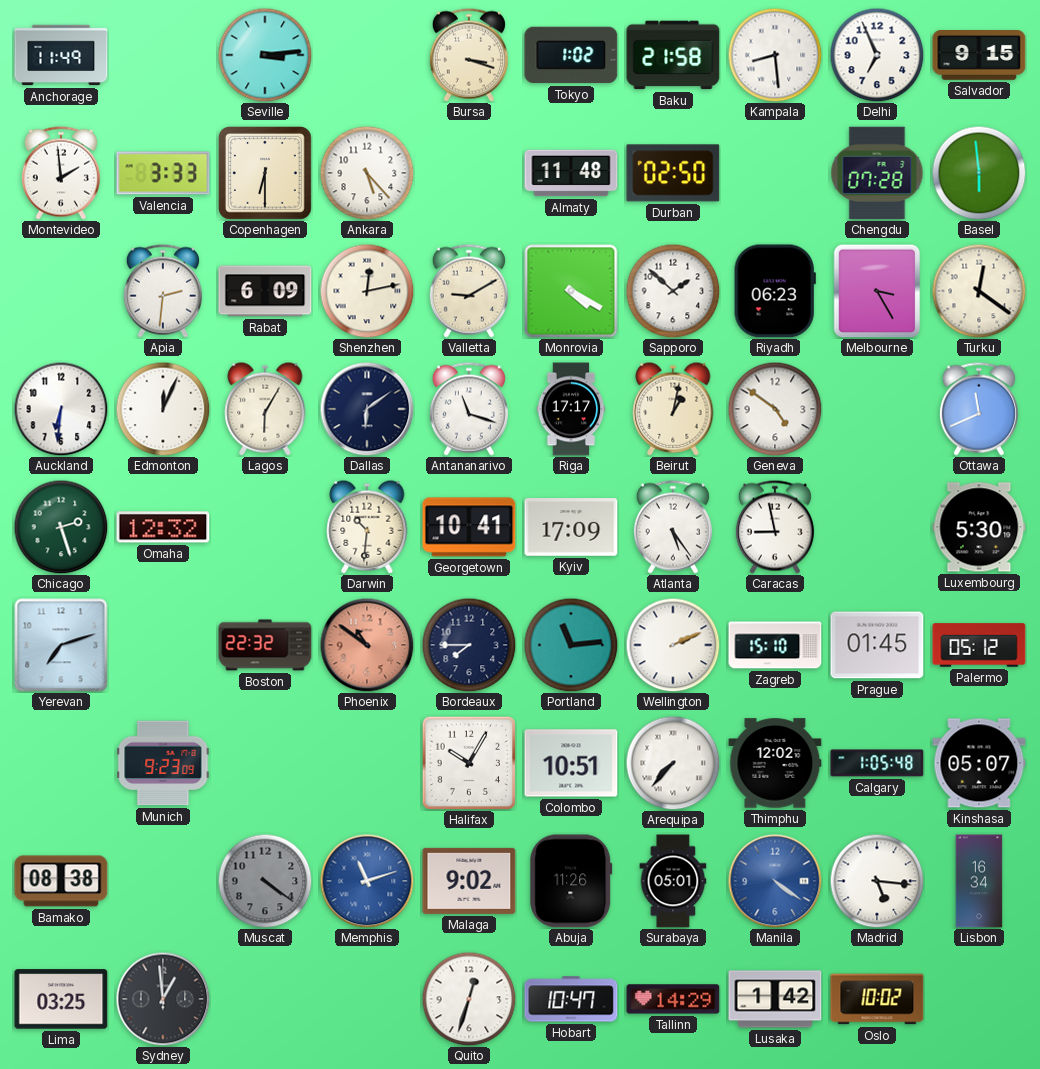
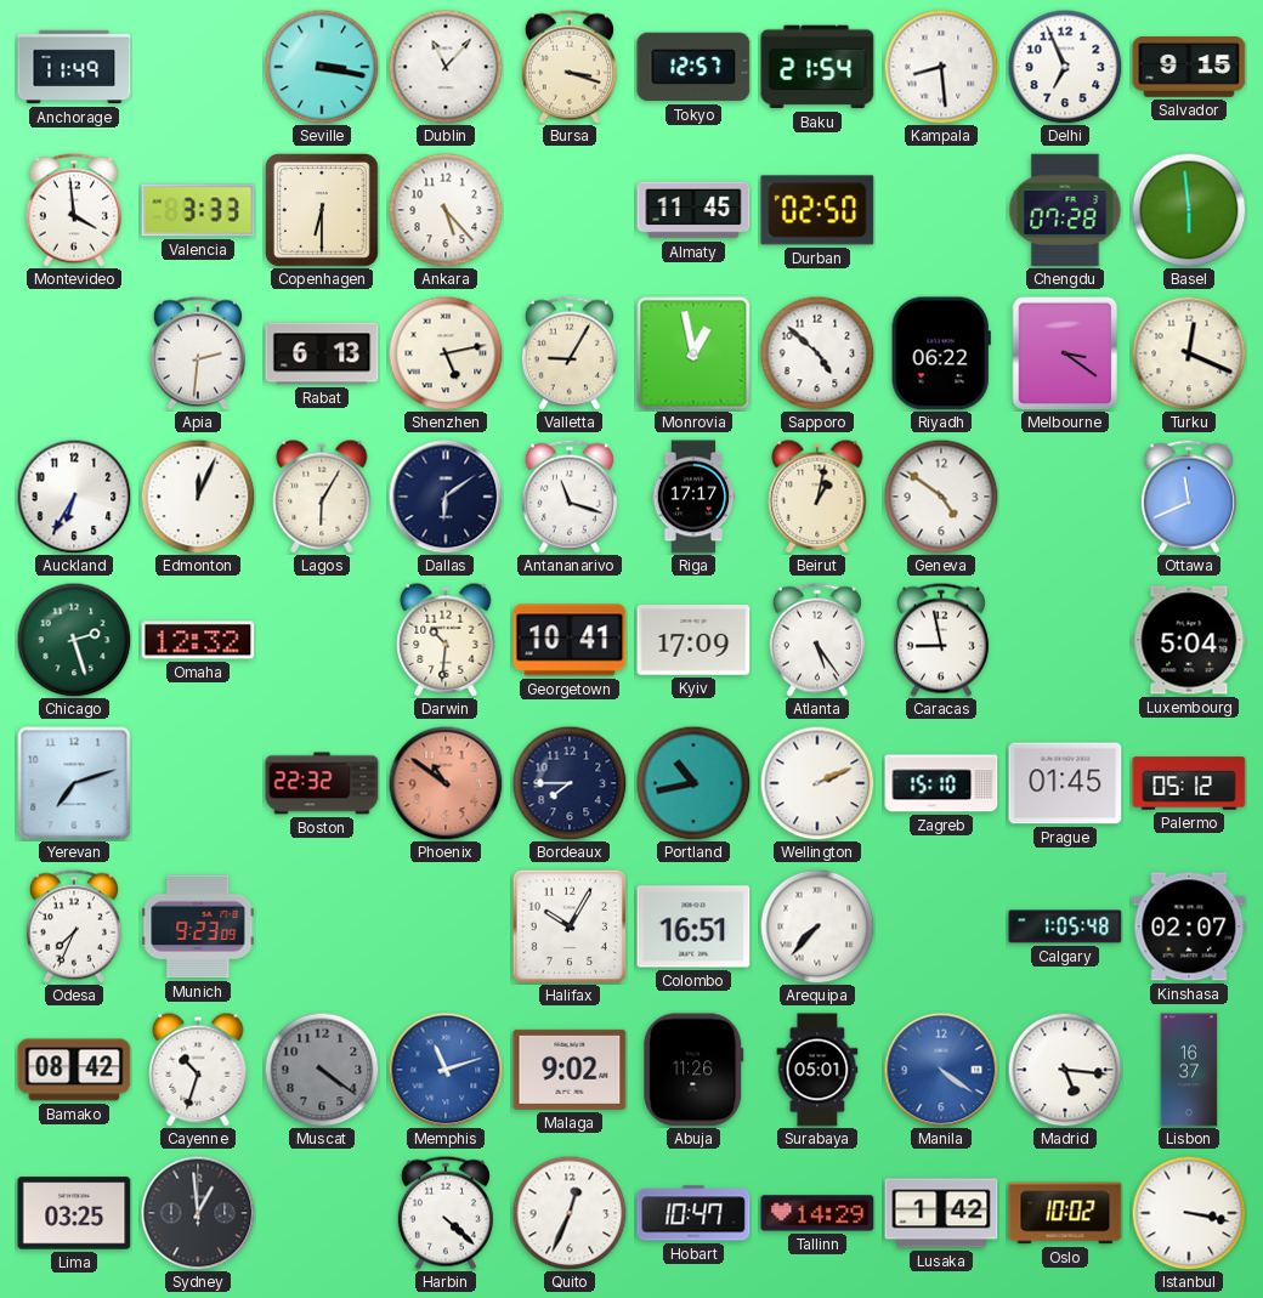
Seville: 3:14 -> 3:17
Dublin: none -> 11:07
Tokyo: 1:02 -> 12:57
Baku: 21:58 -> 21:54
Montevideo: 1:59 -> 3:59
Almaty: 11:48 -> 11:45
Rabat: 6:09 -> 6:13
Shenzhen: 12:13 -> 5:13
Valletta: 9:10 -> 9:05
Monrovia: 4:20 -> 12:58
Sapporo: 1:52 -> 4:52
Riyadh: 06:23 -> 06:22
Melbourne: 3:25 -> 3:21
Turku: 12:21 -> 12:19
Auckland: 6:31 -> 6:35
Luxembourg: 5:30 -> 5:04
Portland: 11:14 -> 10:43
Odesa: none -> 7:34
Colombo: 10:51 -> 16:51
Thimphu: 12:02 -> none
Kinshasa: 05:07 -> 02:07
Bamako: 08:38 -> 08:42
Cayenne: none -> 10:33
Lisbon: 16:34 -> 16:37
Harbin: none -> 4:22
Quito: 12:33 -> 12:34
Istanbul: none -> 3:17
